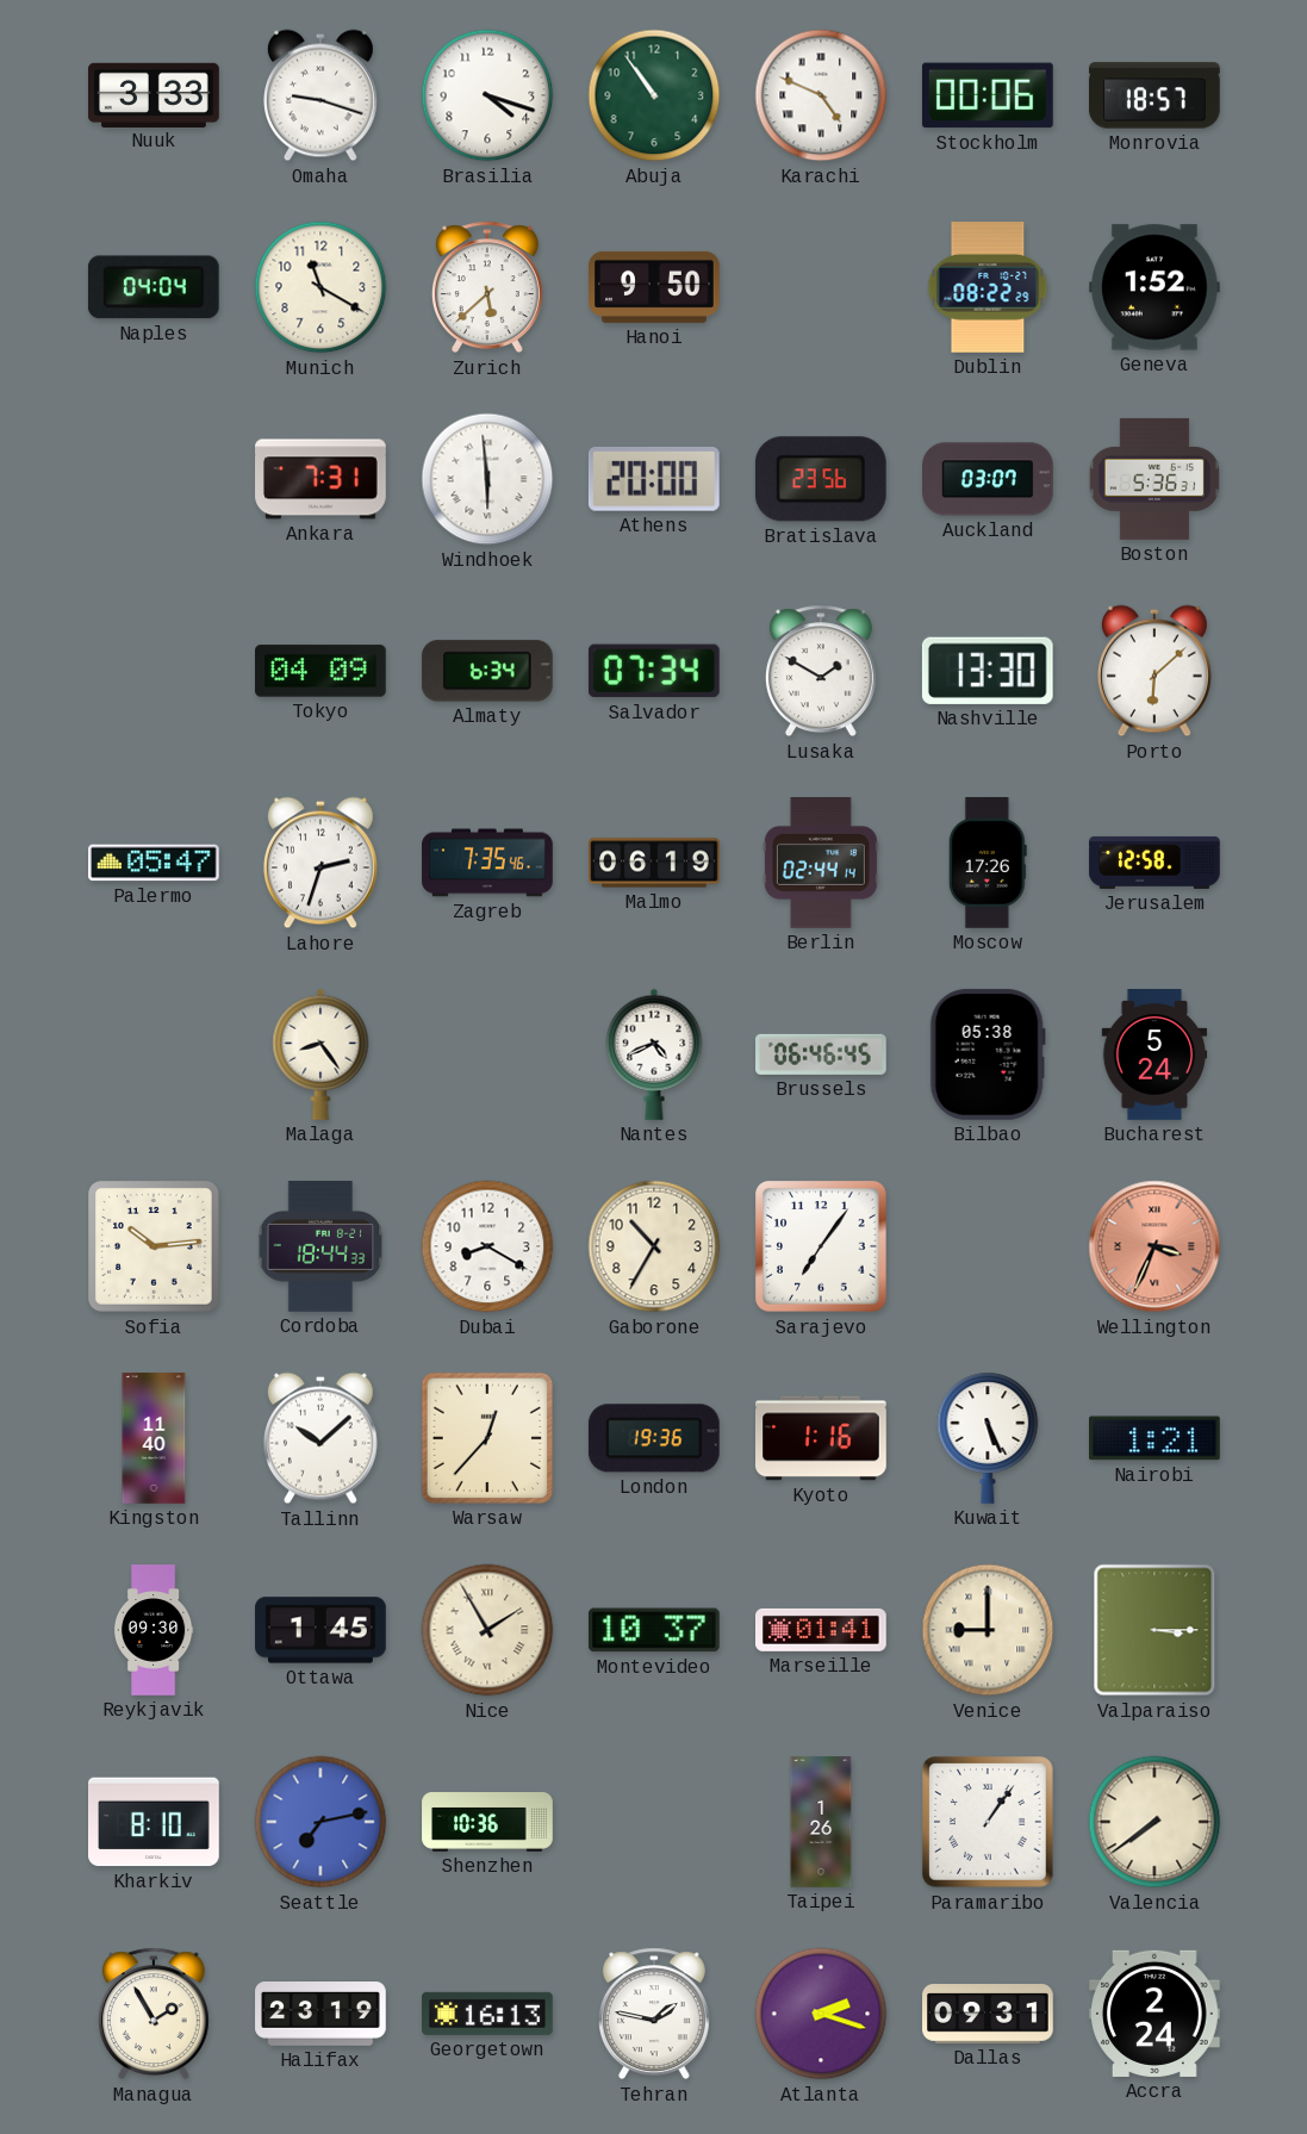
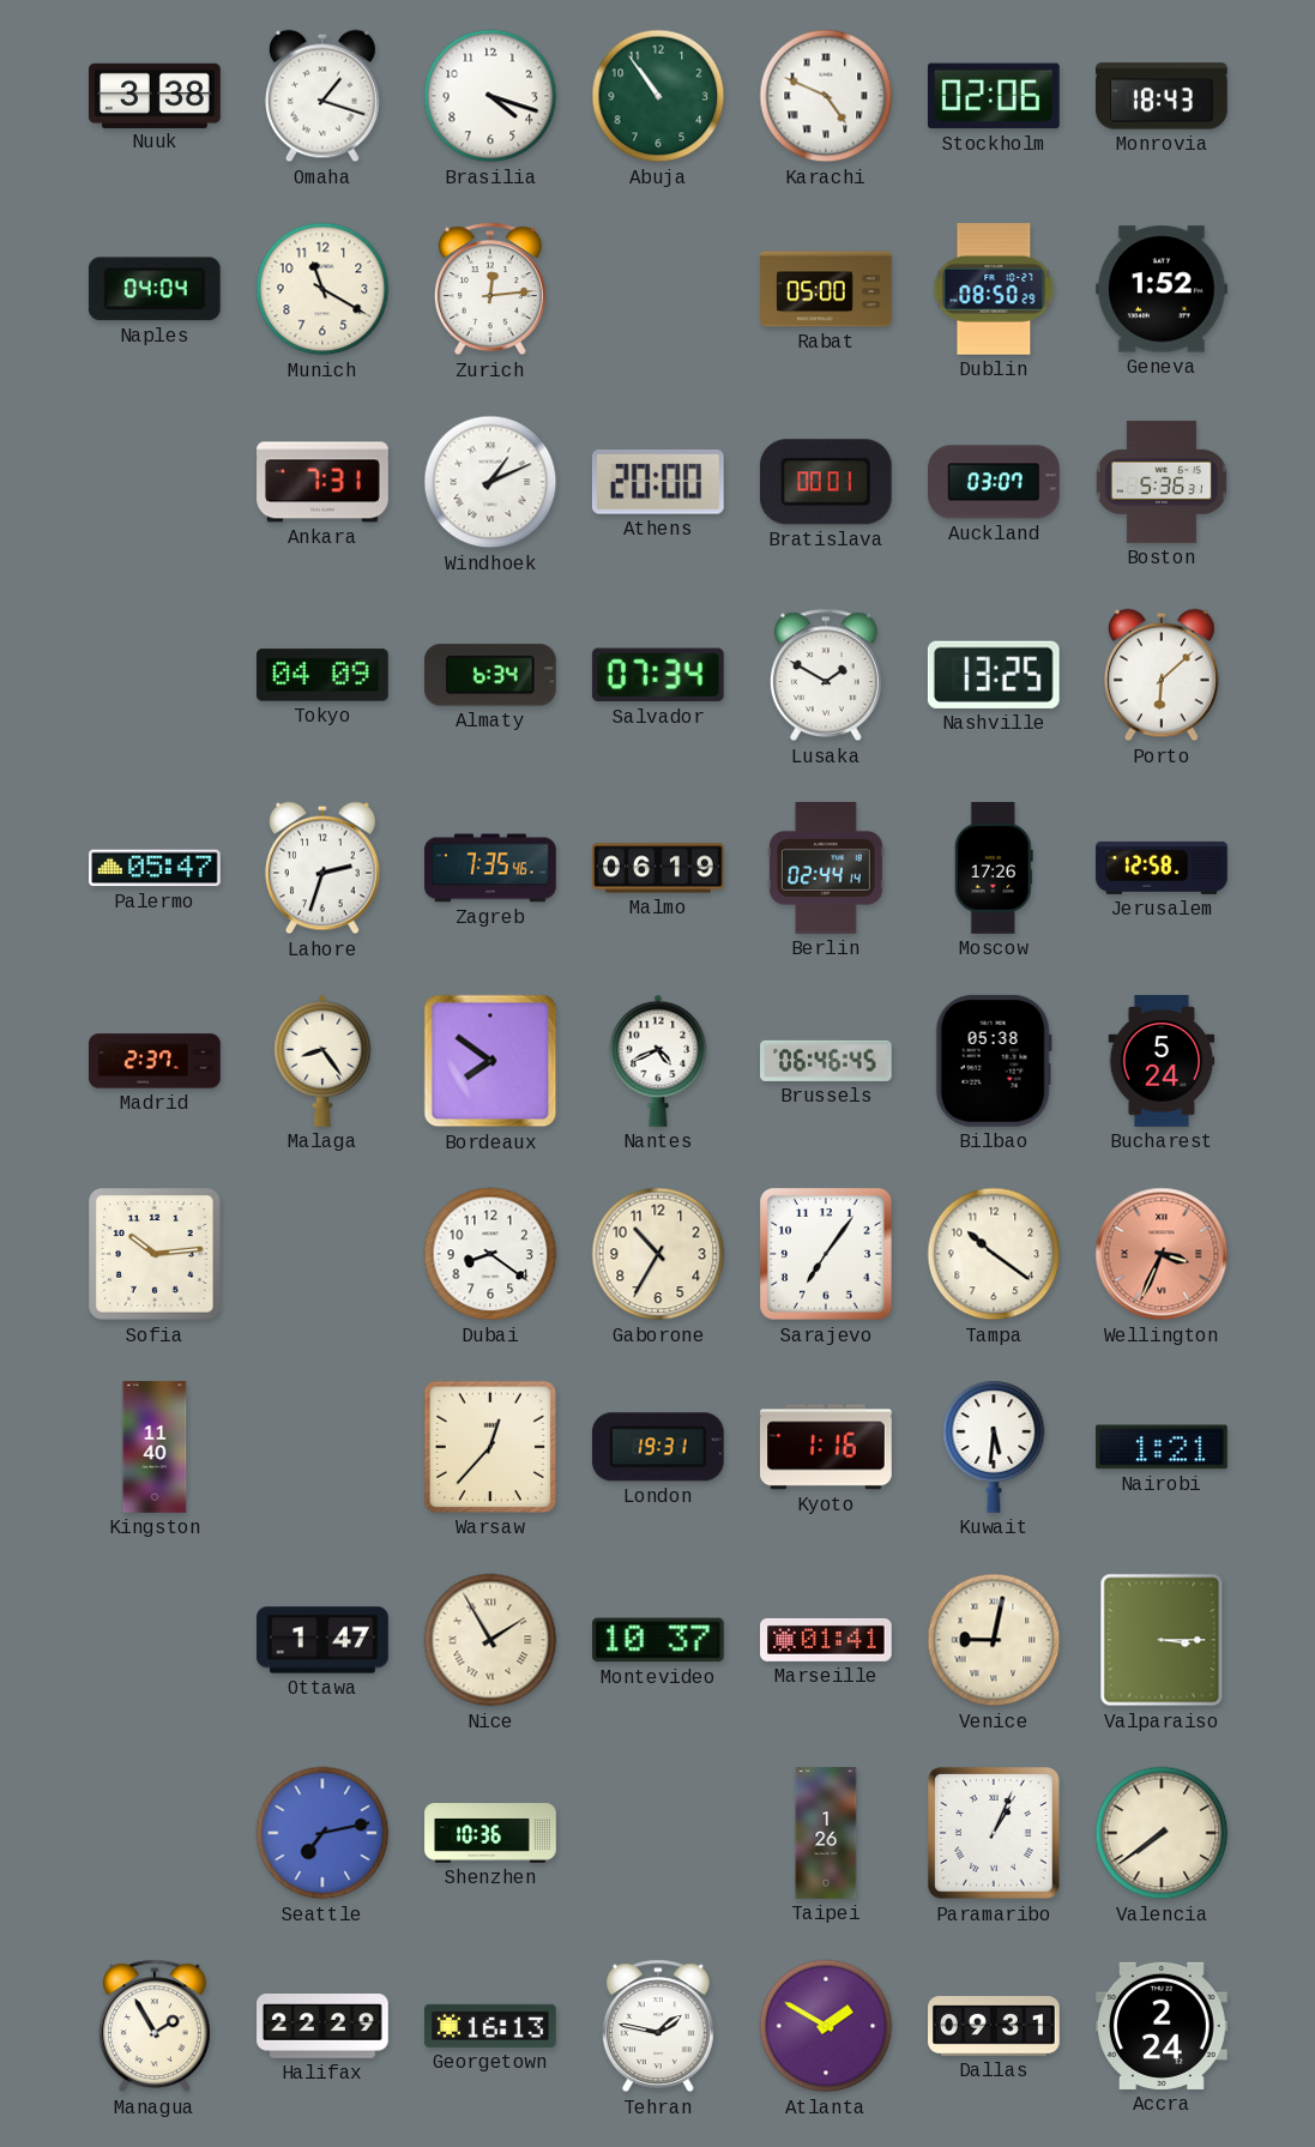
Nuuk: 3:33 -> 3:38
Omaha: 9:18 -> 1:18
Stockholm: 00:06 -> 02:06
Monrovia: 18:57 -> 18:43
Zurich: 5:38 -> 12:14
Hanoi: 9:50 -> none
Rabat: none -> 05:00
Dublin: 08:22 -> 08:50
Windhoek: 5:59 -> 1:11
Bratislava: 23:56 -> 00:01
Nashville: 13:30 -> 13:25
Madrid: none -> 2:37
Bordeaux: none -> 7:51
Cordoba: 18:44 -> none
Dubai: 8:20 -> 8:21
Tampa: none -> 10:21
Tallinn: 10:08 -> none
London: 19:36 -> 19:31
Kuwait: 5:26 -> 5:31
Reykjavik: 09:30 -> none
Ottawa: 1:45 -> 1:47
Venice: 9:00 -> 9:02
Kharkiv: 8:10 -> none
Paramaribo: 1:06 -> 1:04
Halifax: 23:19 -> 22:29
Atlanta: 2:18 -> 1:50
